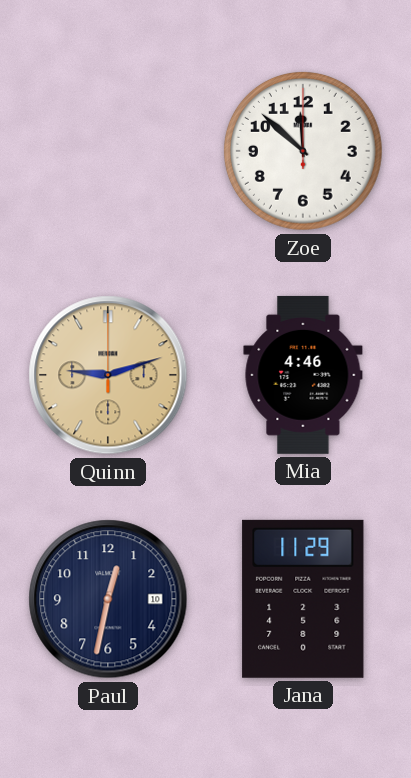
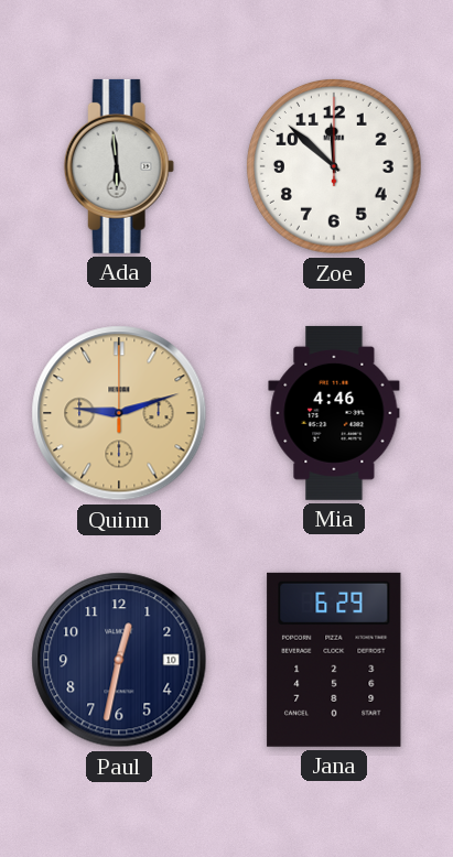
Ada: none -> 5:59
Jana: 11:29 -> 6:29
